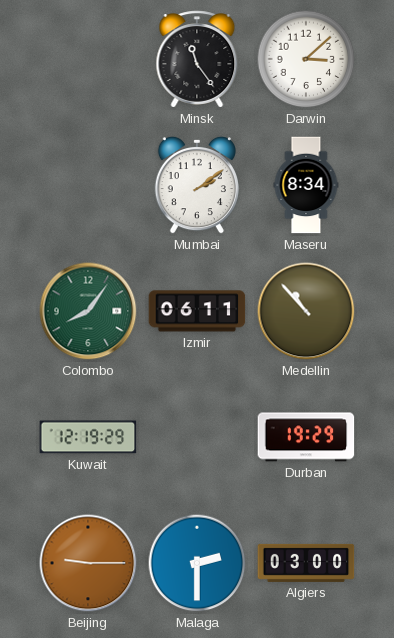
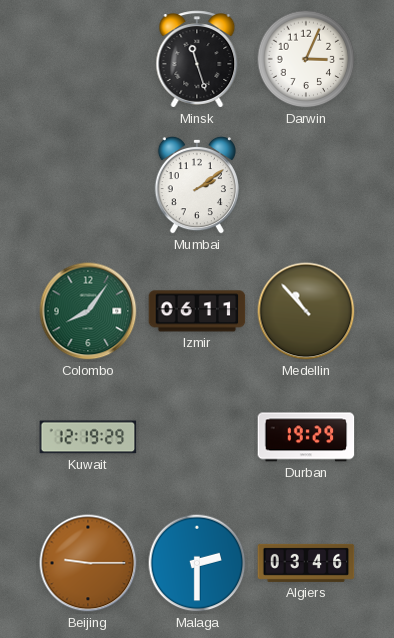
Minsk: 11:24 -> 11:27
Darwin: 3:08 -> 3:04
Maseru: 8:34 -> none
Algiers: 03:00 -> 03:46
